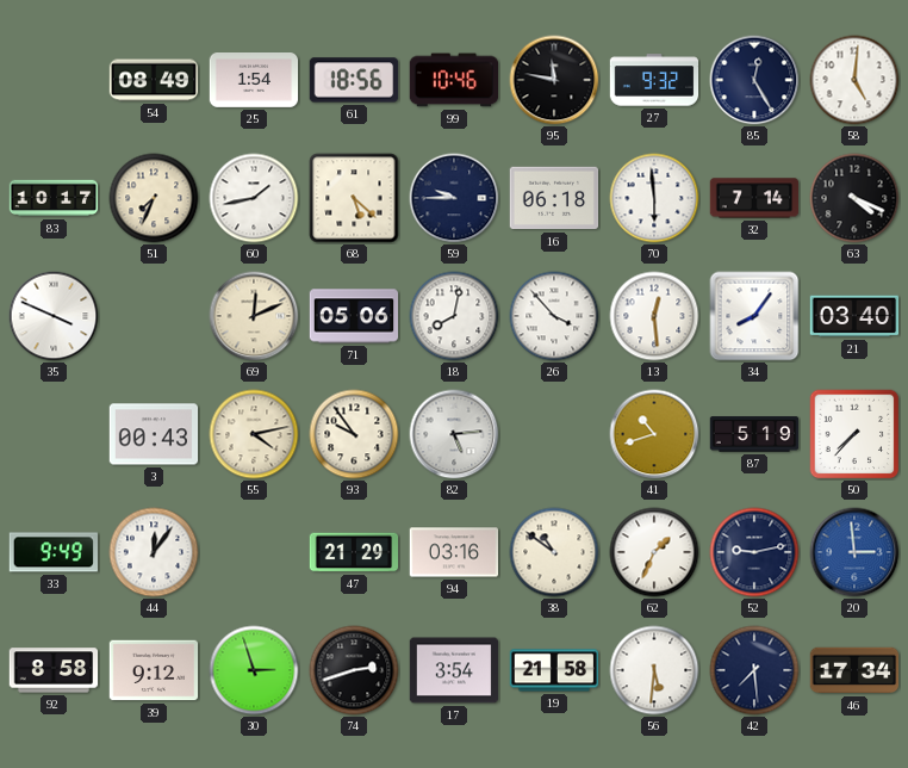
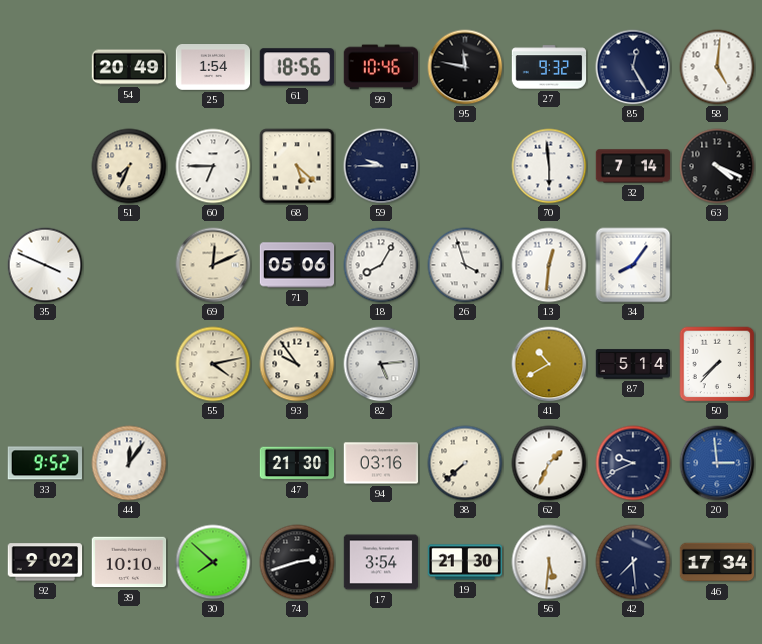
54: 08:49 -> 20:49
83: 10:17 -> none
60: 1:43 -> 6:45
16: 06:18 -> none
18: 8:02 -> 8:05
26: 3:53 -> 3:57
13: 12:29 -> 12:31
21: 03:40 -> none
3: 00:43 -> none
41: 10:42 -> 10:40
87: 5:19 -> 5:14
33: 9:49 -> 9:52
47: 21:29 -> 21:30
38: 10:51 -> 7:38
52: 9:13 -> 9:41
92: 8:58 -> 9:02
39: 9:12 -> 10:10
30: 2:57 -> 7:52
19: 21:58 -> 21:30
